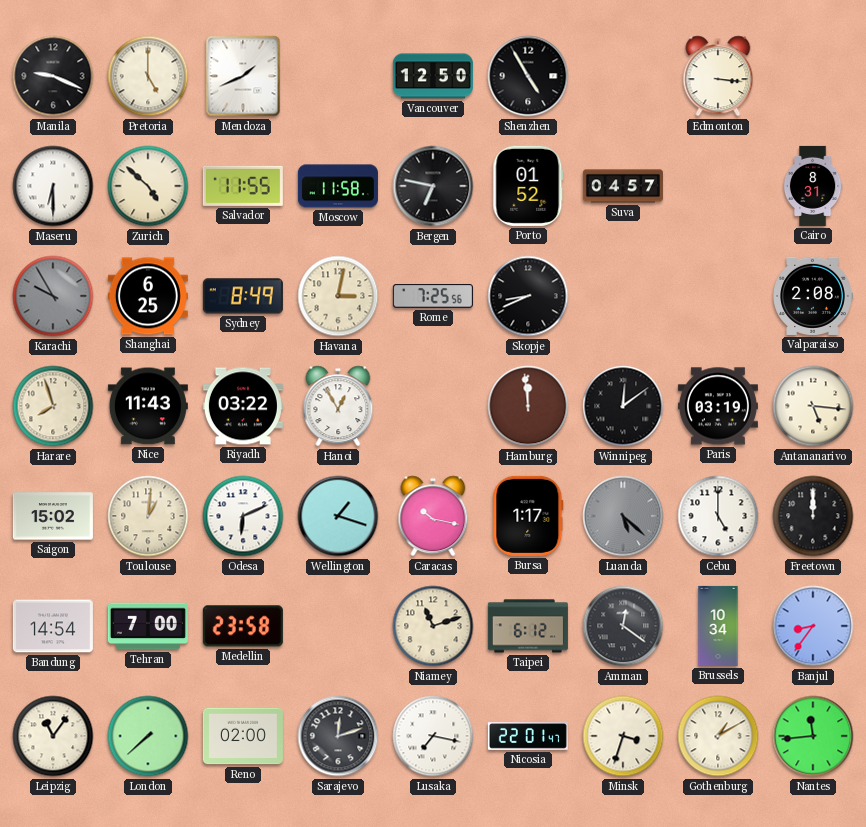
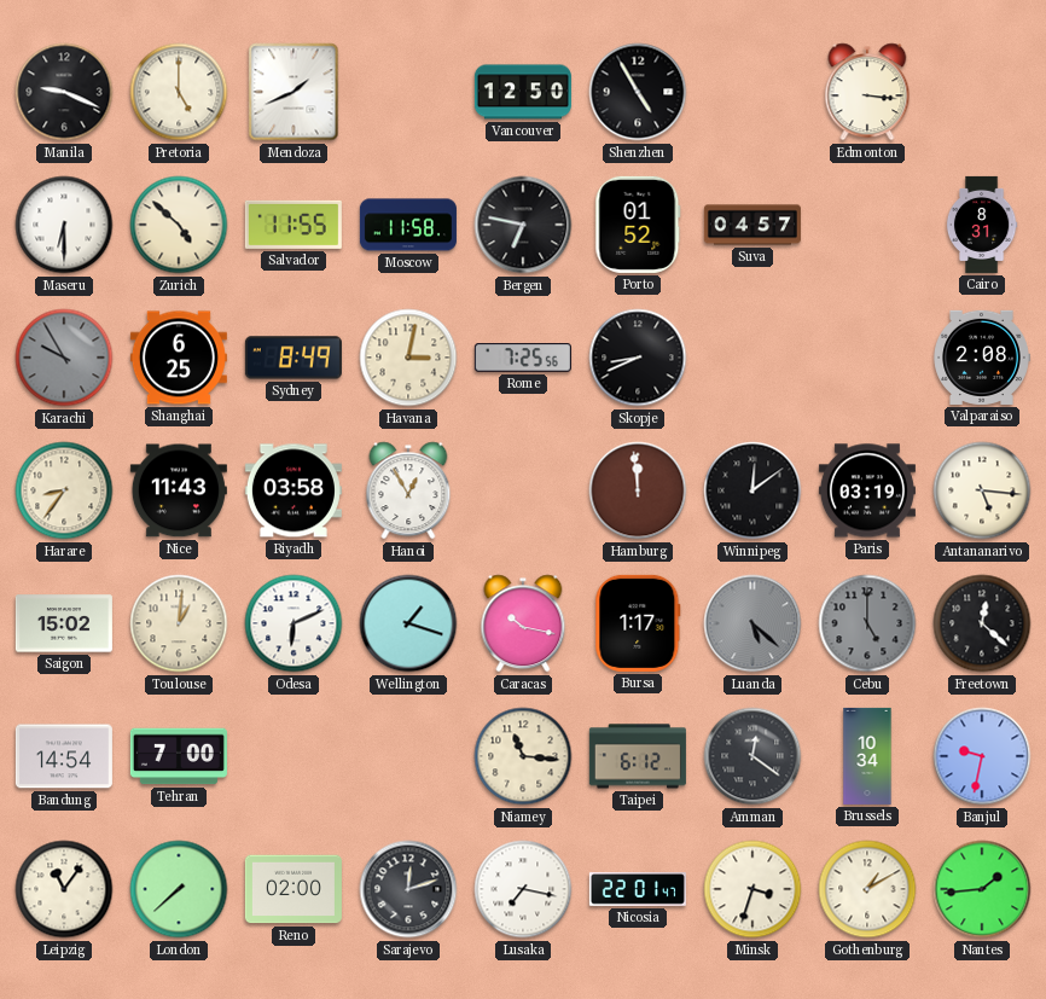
Harare: 7:57 -> 8:36
Riyadh: 03:22 -> 03:58
Cebu dial: white -> grey
Freetown: 12:00 -> 12:22
Medellin: 23:58 -> none
Niamey: 11:12 -> 11:16
Banjul: 8:36 -> 9:32
Nantes: 11:44 -> 1:44
